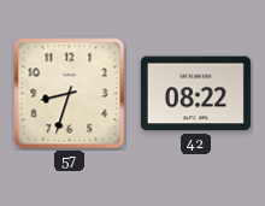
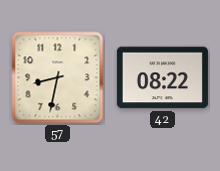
57: 8:33 -> 8:32
